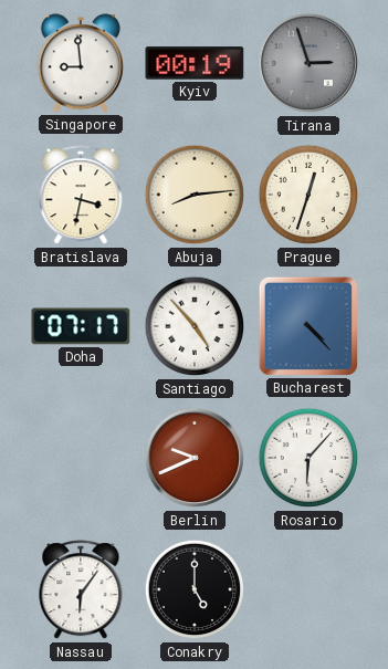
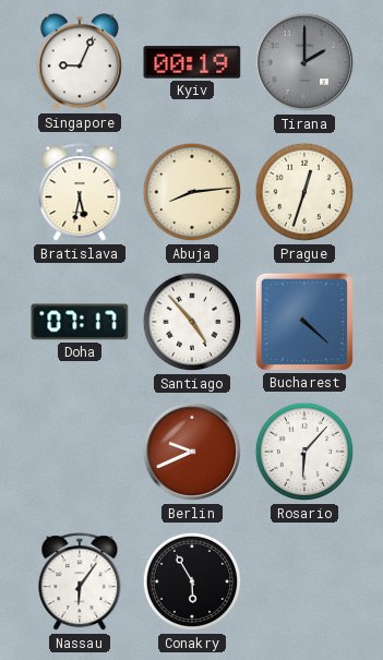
Singapore: 8:59 -> 9:04
Tirana: 2:57 -> 2:00
Bratislava: 3:32 -> 5:32
Bucharest: 4:23 -> 4:22
Conakry: 5:00 -> 5:55
